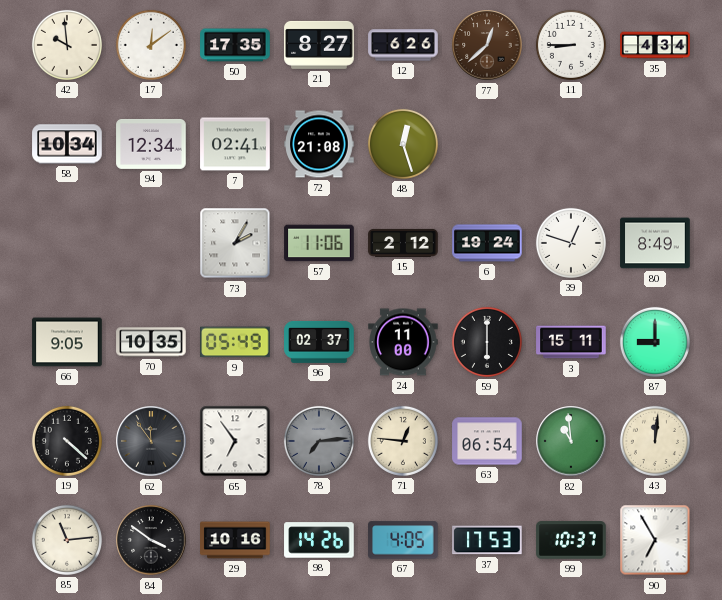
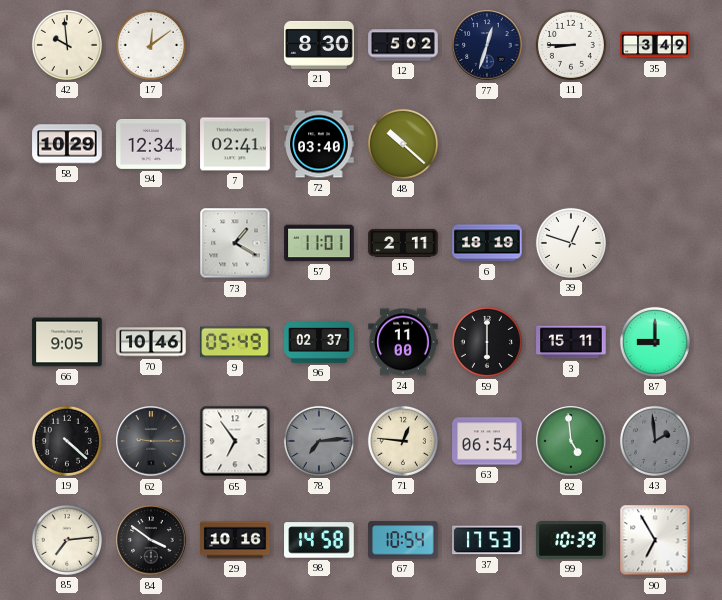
50: 17:35 -> none
21: 8:27 -> 8:30
12: 6:26 -> 5:02
77: 12:38 -> 12:33
77 dial: brown -> navy
35: 4:34 -> 3:49
58: 10:34 -> 10:29
72: 21:08 -> 03:40
48: 12:27 -> 10:22
73: 2:05 -> 1:20
57: 11:06 -> 11:01
15: 2:12 -> 2:11
6: 19:24 -> 18:19
80: 8:49 -> none
70: 10:35 -> 10:46
62: 11:54 -> 9:15
82: 10:59 -> 4:59
43: 12:01 -> 1:59
43 dial: cream -> grey
85: 11:14 -> 7:14
98: 14:26 -> 14:58
67: 4:05 -> 10:54
99: 10:37 -> 10:39
